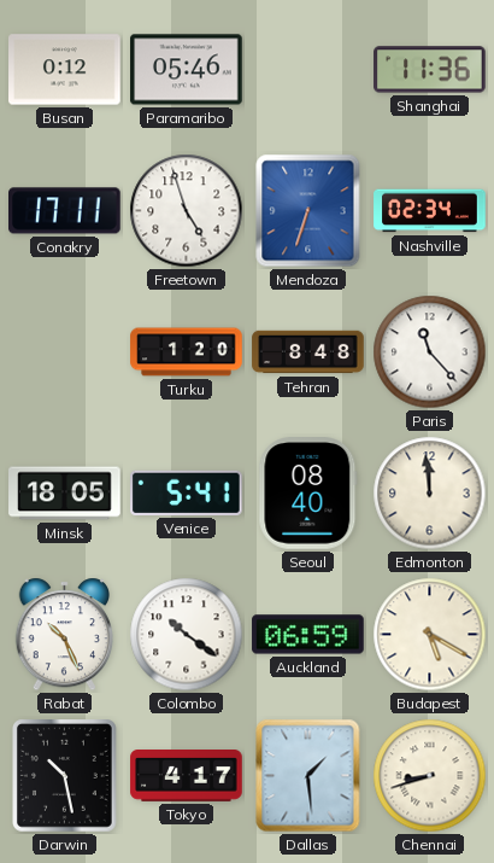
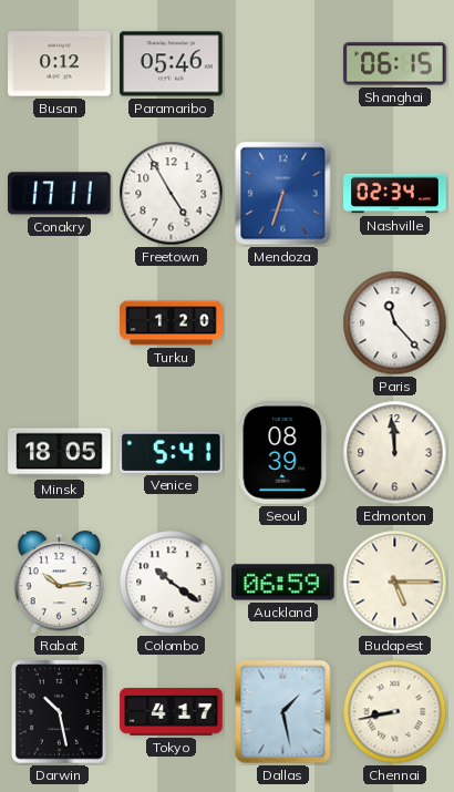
Shanghai: 11:36 -> 06:15
Freetown: 4:57 -> 4:55
Tehran: 8:48 -> none
Seoul: 08:40 -> 08:39
Rabat: 10:26 -> 10:14
Budapest: 5:20 -> 5:15
Dallas: 1:29 -> 1:28
Chennai: 8:42 -> 8:43
